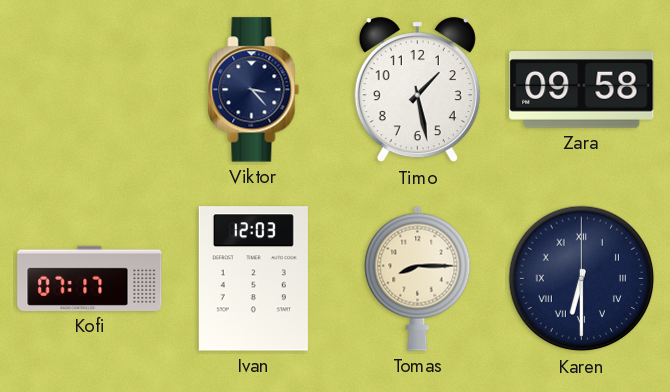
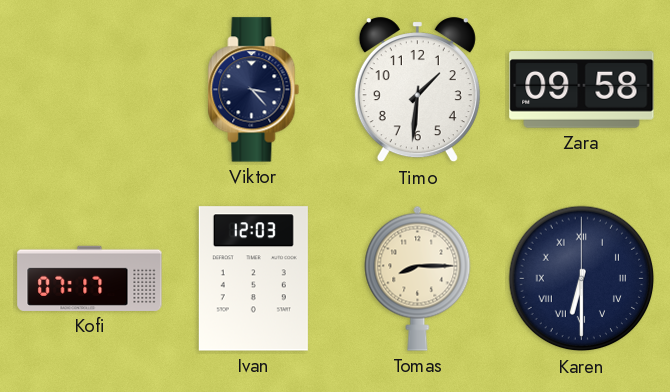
Timo: 1:28 -> 1:31
